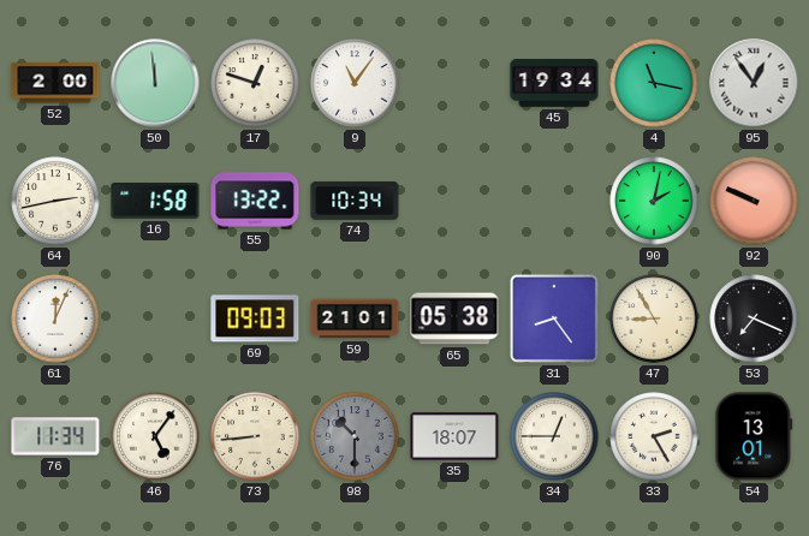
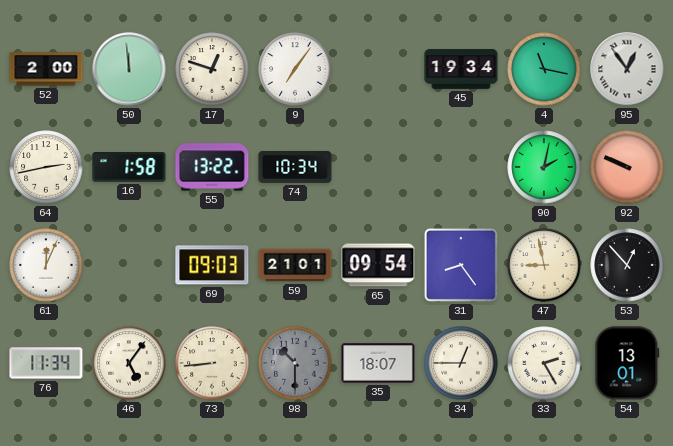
9: 11:06 -> 7:06
65: 05:38 -> 09:54
47: 8:55 -> 8:58
53: 7:19 -> 12:53
